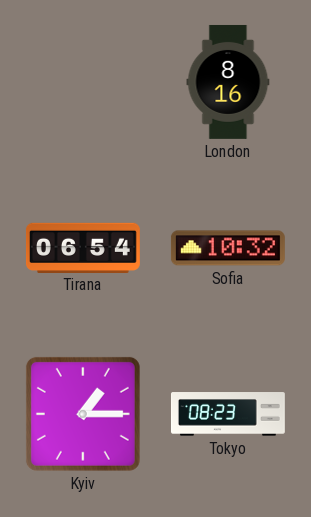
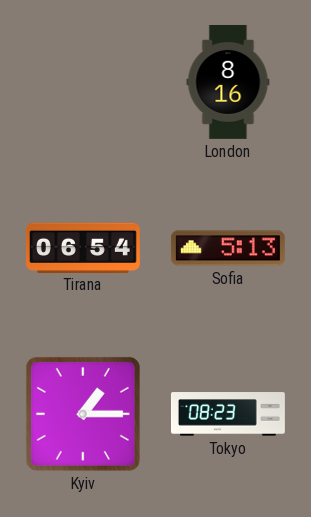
Sofia: 10:32 -> 5:13
